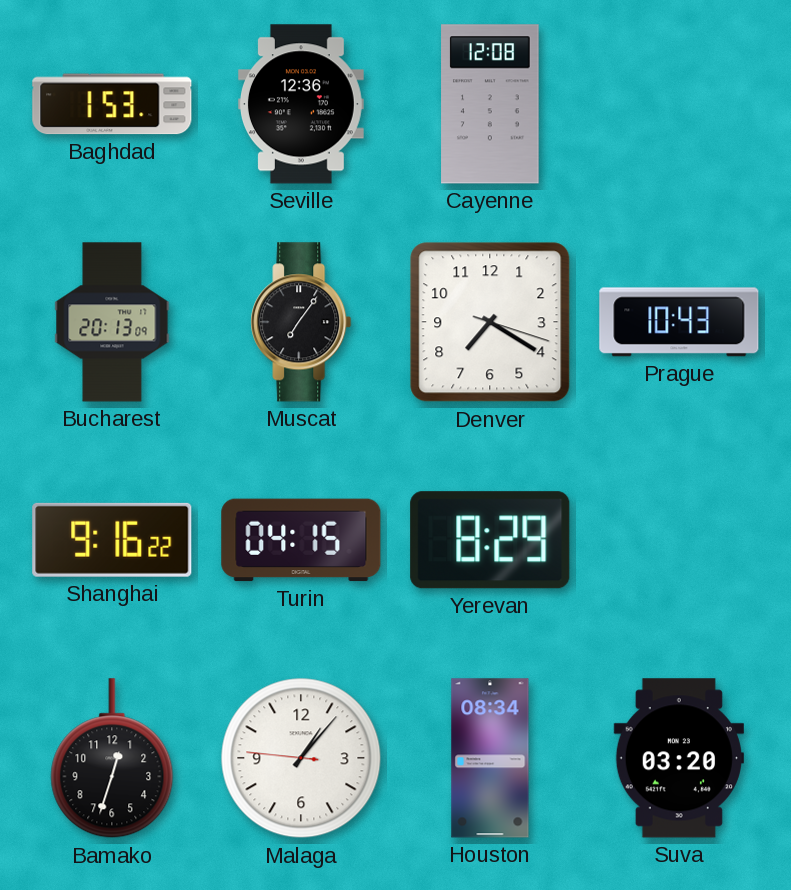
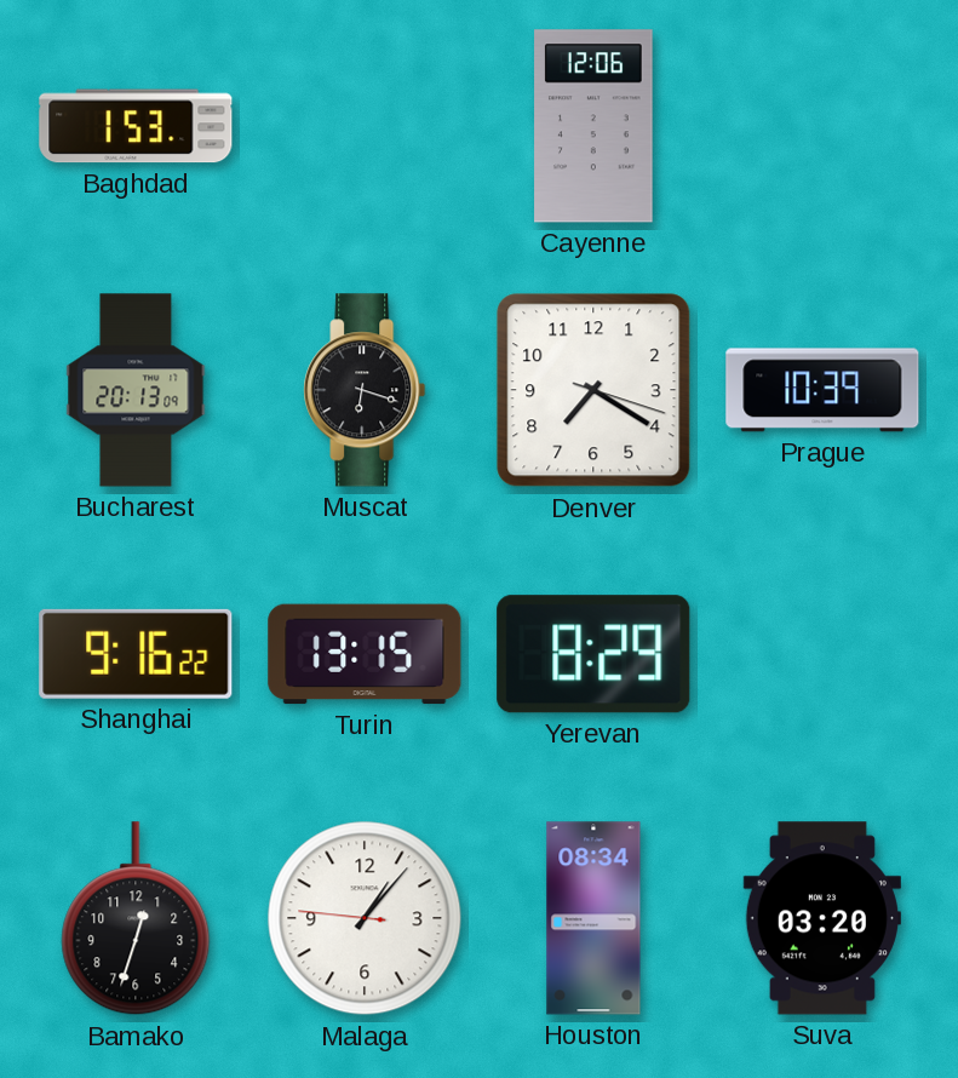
Seville: 12:36 -> none
Cayenne: 12:08 -> 12:06
Muscat: 7:06 -> 6:18
Prague: 10:43 -> 10:39
Turin: 04:15 -> 13:15
